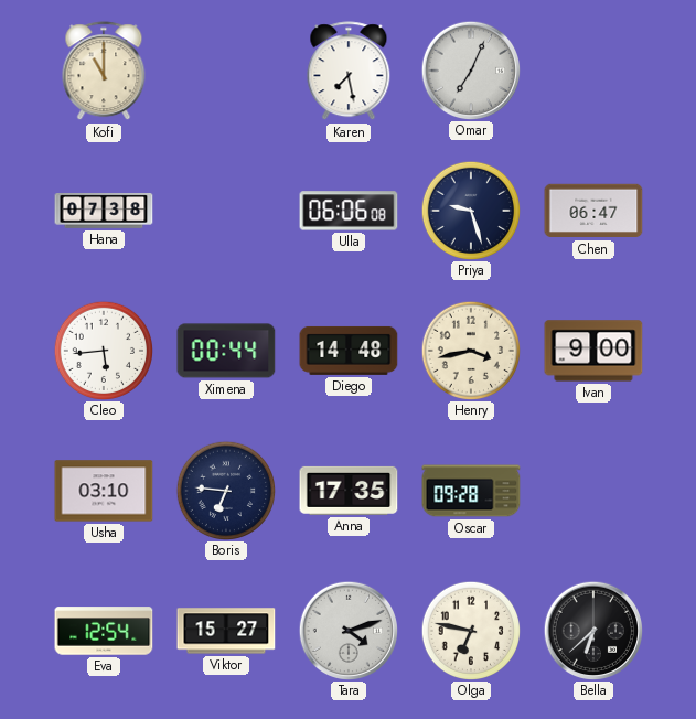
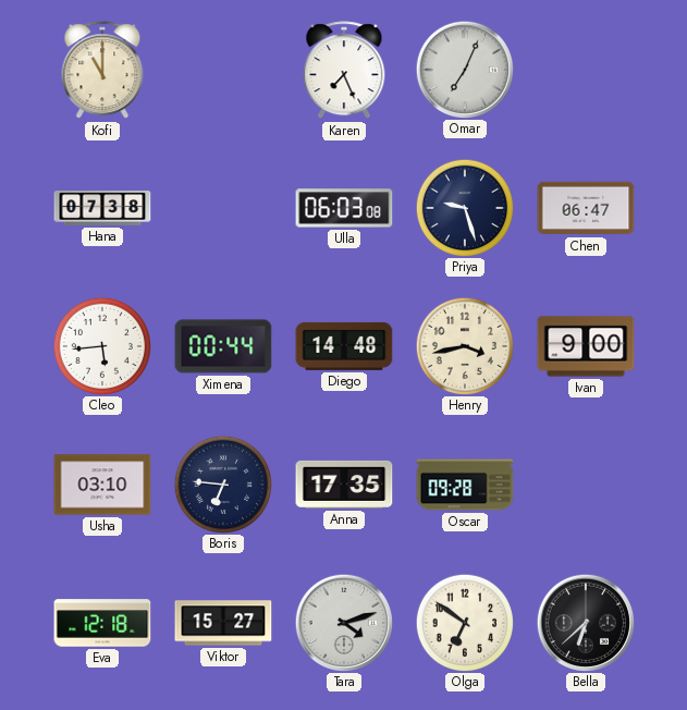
Karen: 7:28 -> 7:26
Ulla: 06:06 -> 06:03
Eva: 12:54 -> 12:18
Olga: 6:47 -> 6:51
